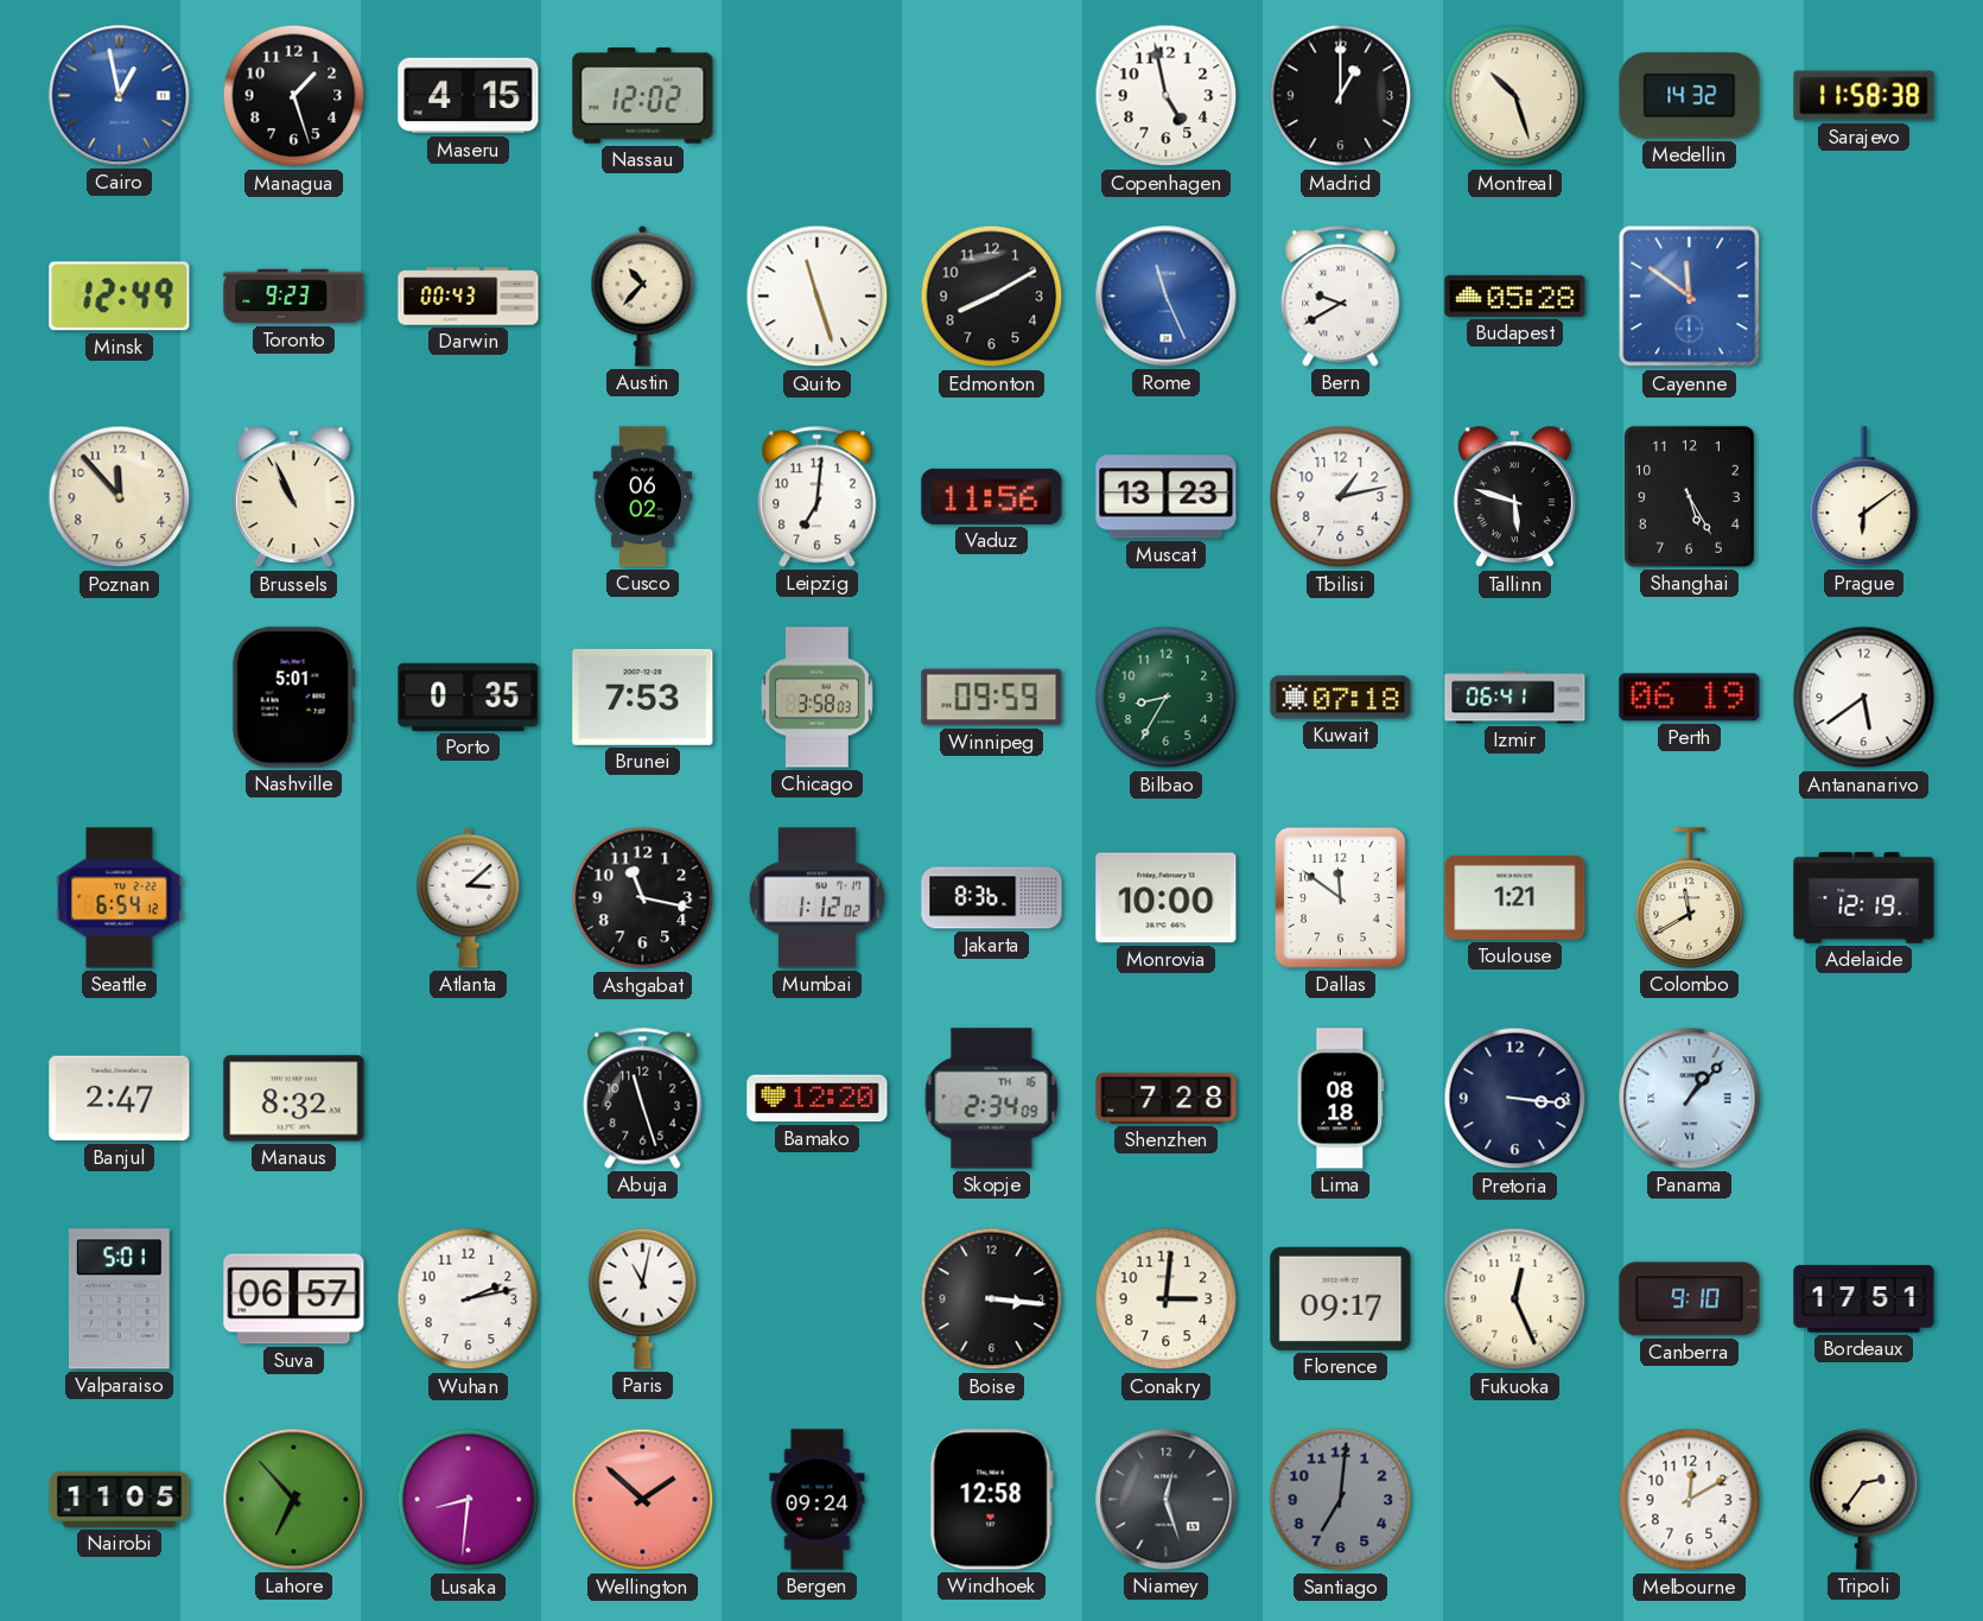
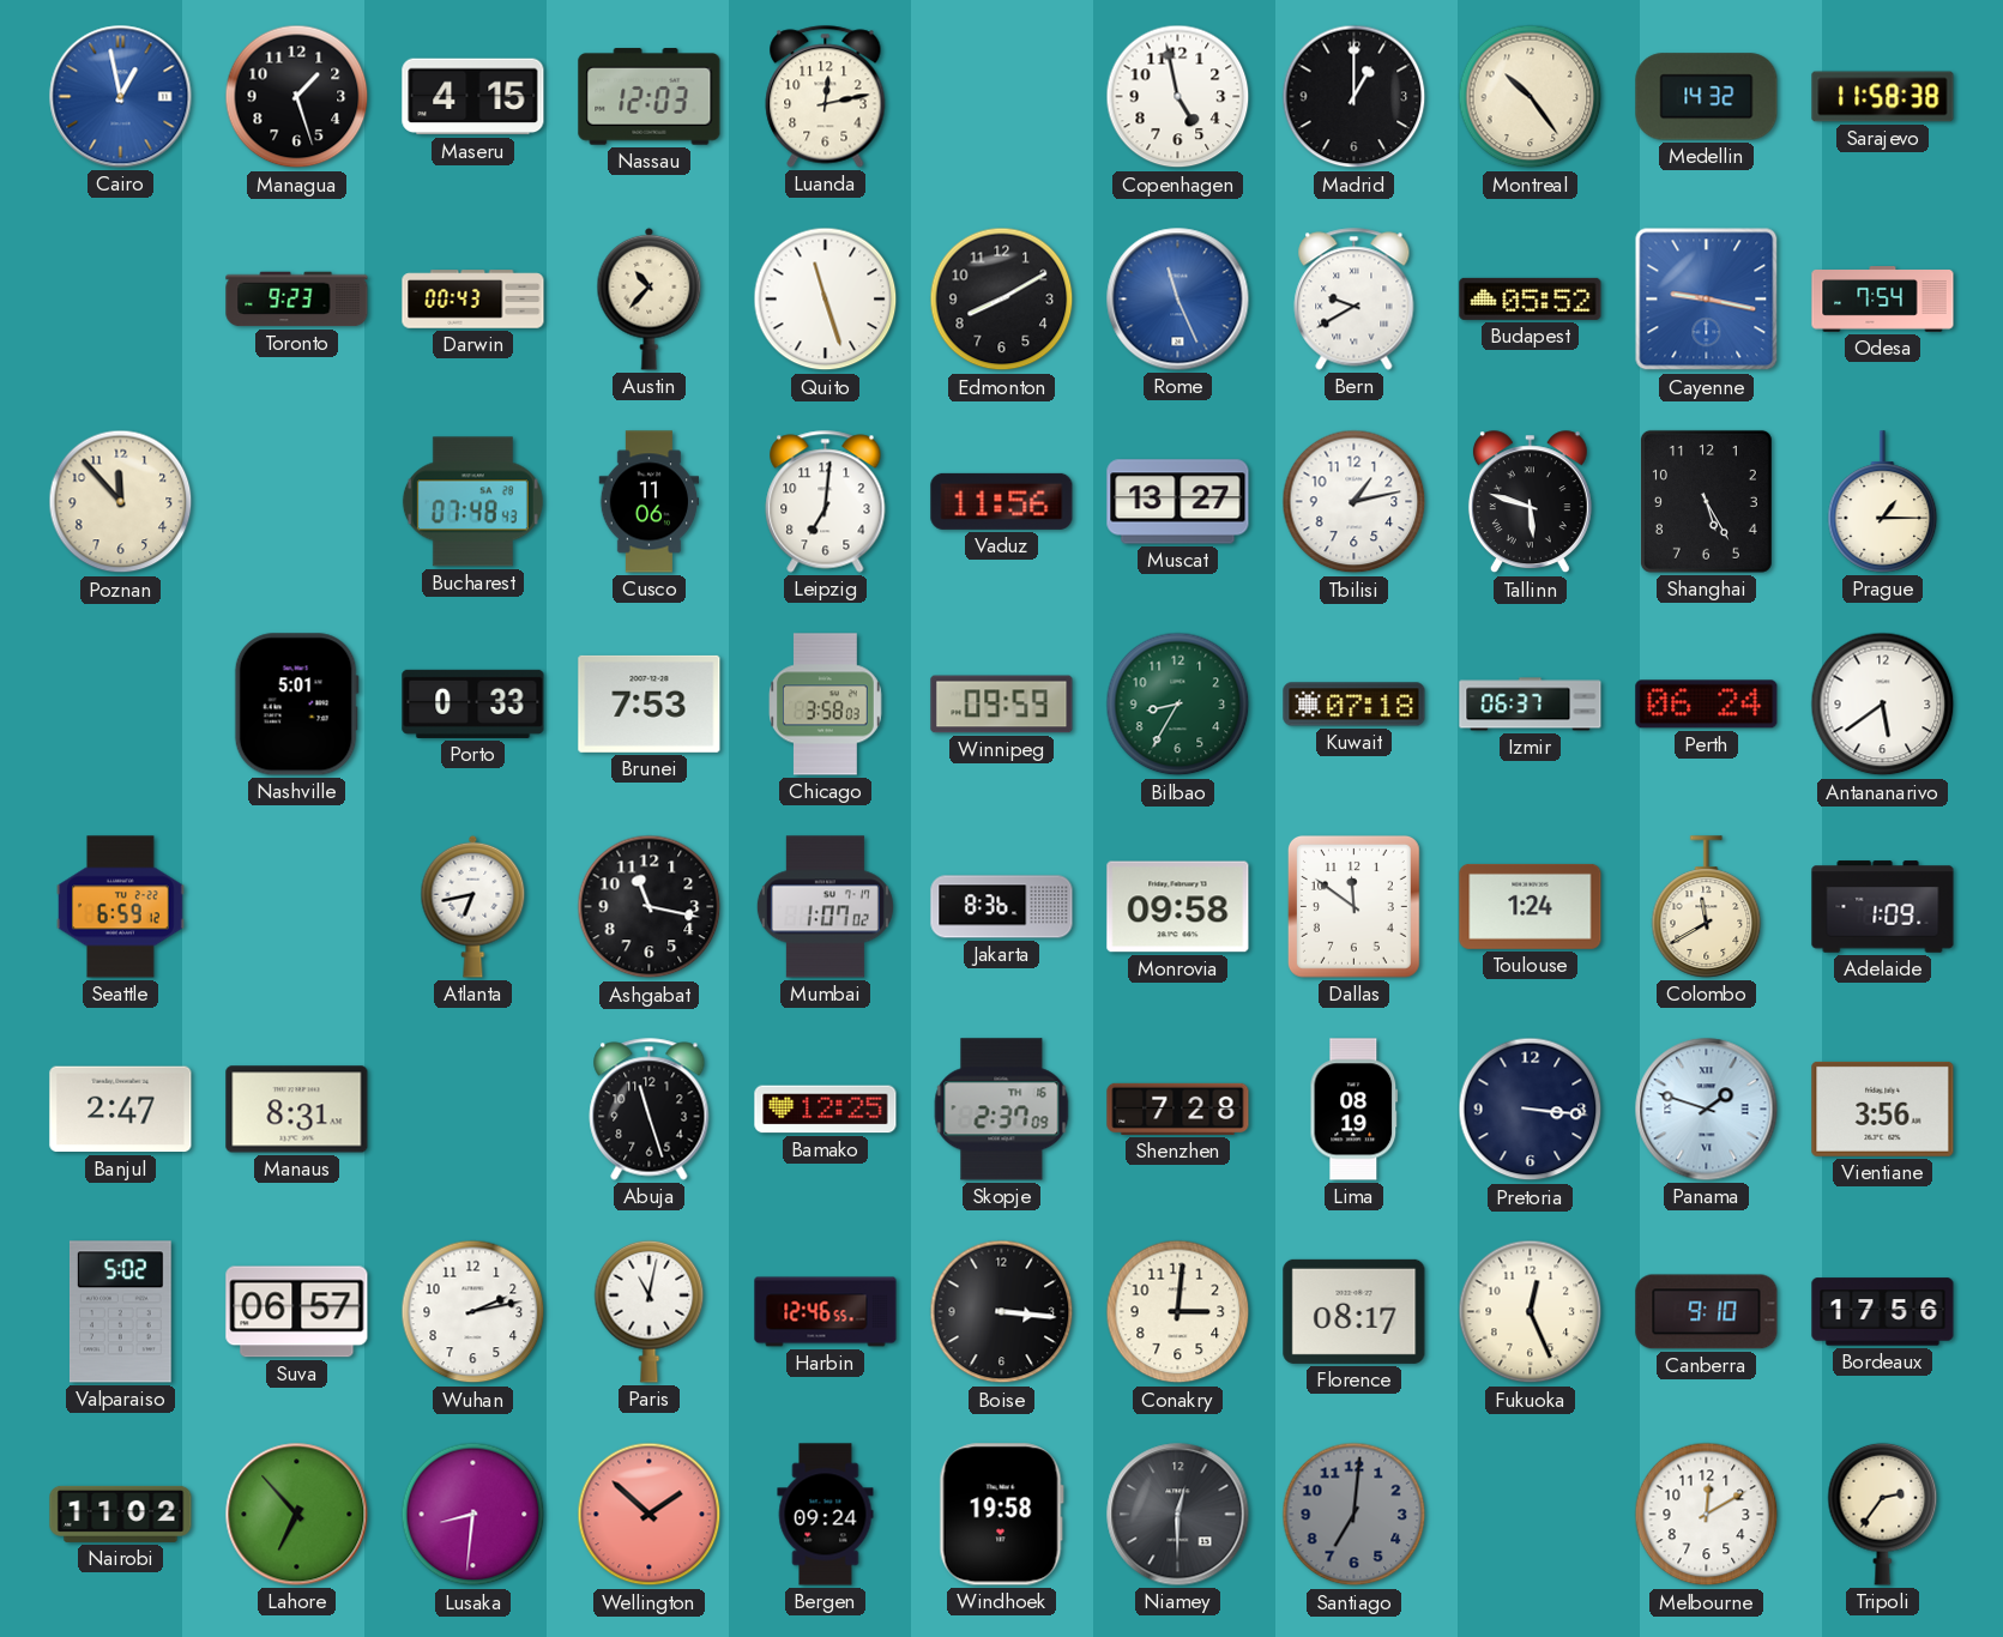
Nassau: 12:02 -> 12:03
Luanda: none -> 12:13
Montreal: 10:27 -> 10:24
Minsk: 12:49 -> none
Budapest: 05:28 -> 05:52
Cayenne: 11:51 -> 9:17
Odesa: none -> 7:54
Brussels: 10:56 -> none
Bucharest: none -> 07:48
Cusco: 06:02 -> 11:06
Muscat: 13:23 -> 13:27
Prague: 6:09 -> 1:15
Porto: 0:35 -> 0:33
Izmir: 06:41 -> 06:37
Perth: 06:19 -> 06:24
Seattle: 6:54 -> 6:59
Atlanta: 3:08 -> 6:43
Mumbai: 1:12 -> 1:07
Monrovia: 10:00 -> 09:58
Toulouse: 1:21 -> 1:24
Adelaide: 12:19 -> 1:09
Manaus: 8:32 -> 8:31
Bamako: 12:20 -> 12:25
Skopje: 2:34 -> 2:37
Lima: 08:18 -> 08:19
Panama: 1:07 -> 1:48
Vientiane: none -> 3:56
Valparaiso: 5:01 -> 5:02
Harbin: none -> 12:46
Florence: 09:17 -> 08:17
Bordeaux: 17:51 -> 17:56
Nairobi: 11:05 -> 11:02
Windhoek: 12:58 -> 19:58
Niamey: 12:27 -> 12:30
